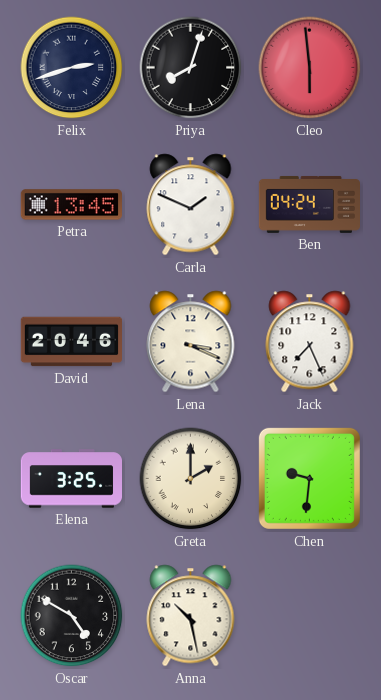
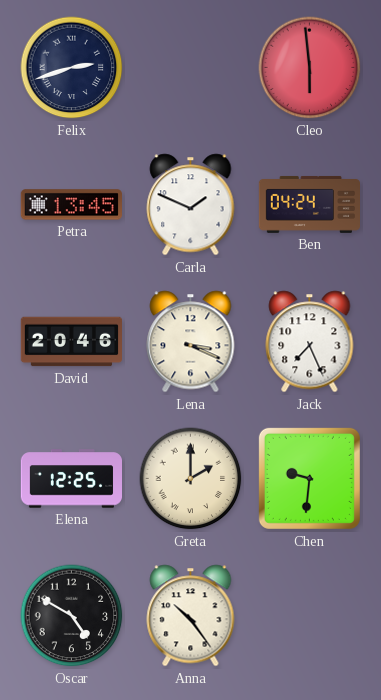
Priya: 8:03 -> none
Elena: 3:25 -> 12:25
Anna: 10:28 -> 10:24
